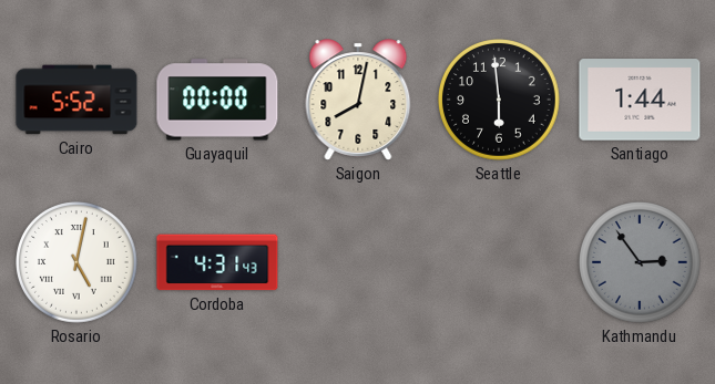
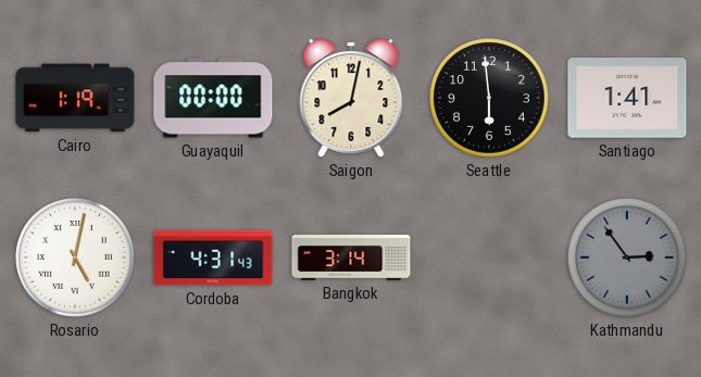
Cairo: 5:52 -> 1:19
Santiago: 1:44 -> 1:41
Bangkok: none -> 3:14
